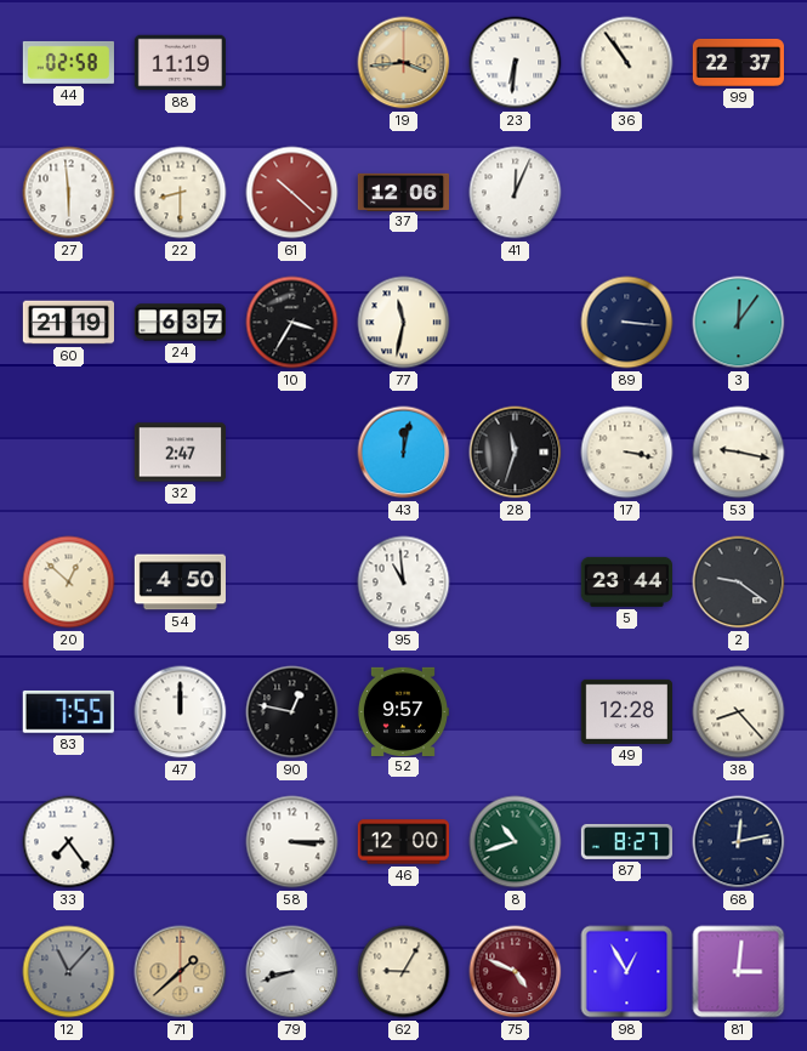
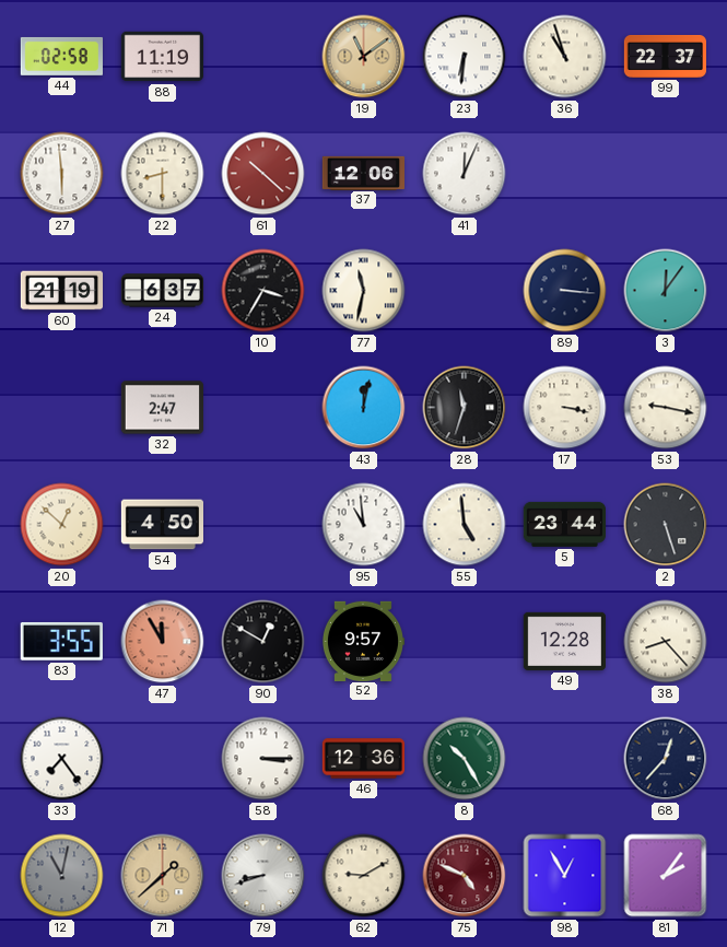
19: 3:44 -> 11:09
36: 10:54 -> 10:57
55: none -> 4:59
2: 9:21 -> 5:27
83: 7:55 -> 3:55
47: 12:00 -> 11:55
47 dial: white -> salmon
90: 12:47 -> 12:50
46: 12:00 -> 12:36
8: 10:42 -> 10:25
87: 8:27 -> none
68: 12:13 -> 12:37
12: 11:07 -> 11:02
62: 9:05 -> 9:10
81: 3:01 -> 2:06
